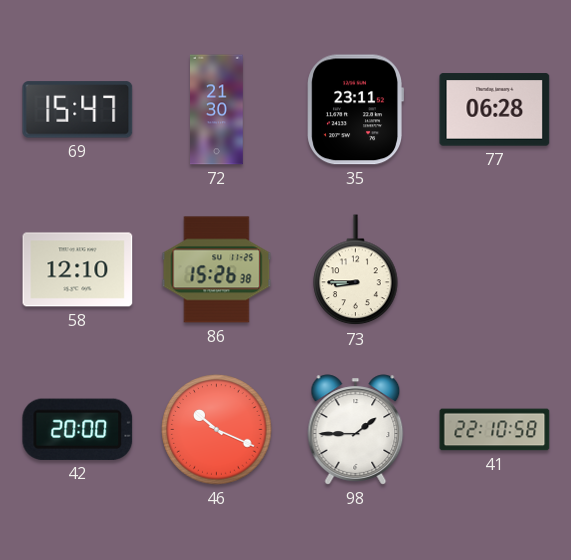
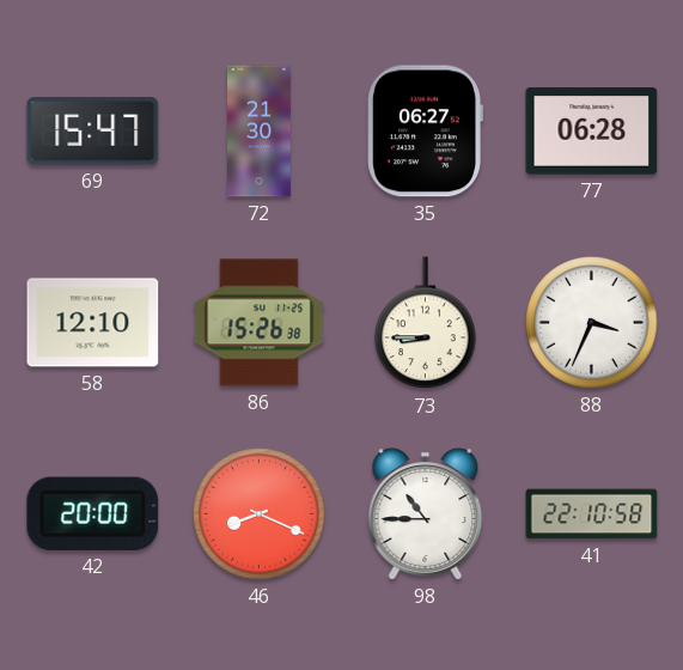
35: 23:11 -> 06:27
88: none -> 3:34
46: 10:19 -> 8:19
98: 1:45 -> 10:45
